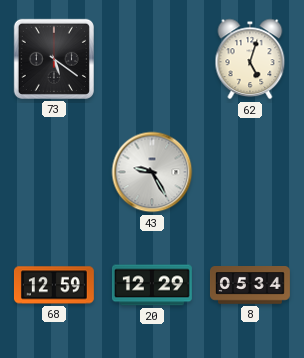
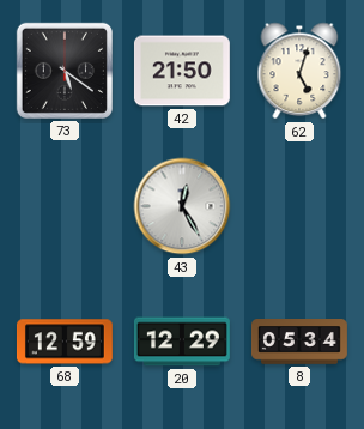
42: none -> 21:50
43: 9:25 -> 12:25
